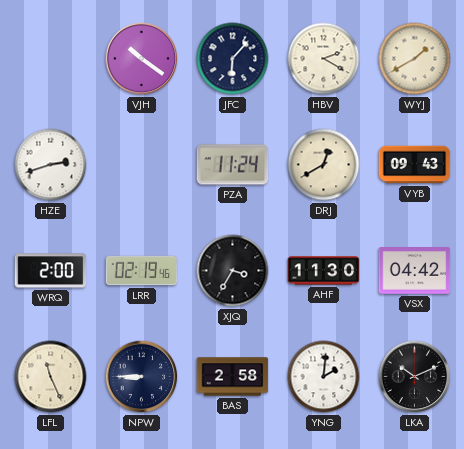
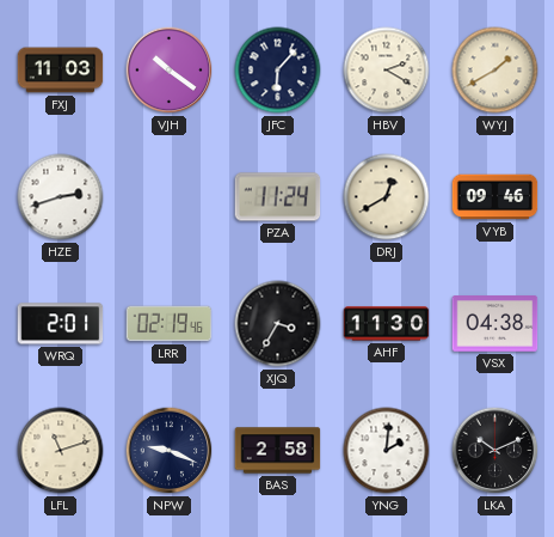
FXJ: none -> 11:03
VYB: 09:43 -> 09:46
WRQ: 2:00 -> 2:01
VSX: 04:42 -> 04:38
LFL: 11:26 -> 11:12
NPW: 8:45 -> 9:19
